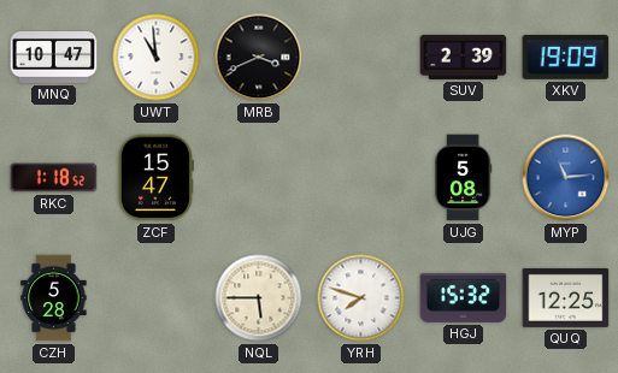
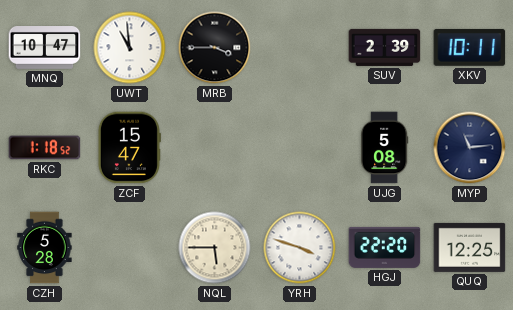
MRB: 3:41 -> 3:45
XKV: 19:09 -> 10:11
MYP dial: blue -> navy
YRH: 7:48 -> 3:48
HGJ: 15:32 -> 22:20
